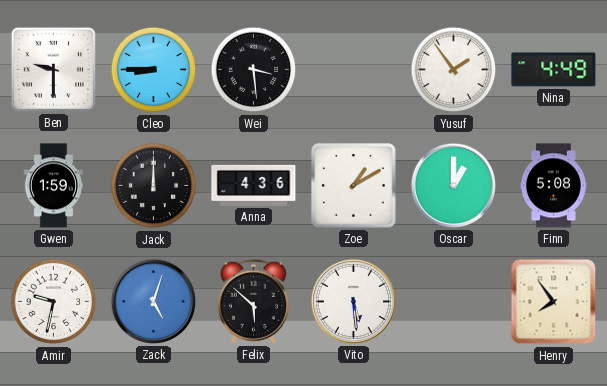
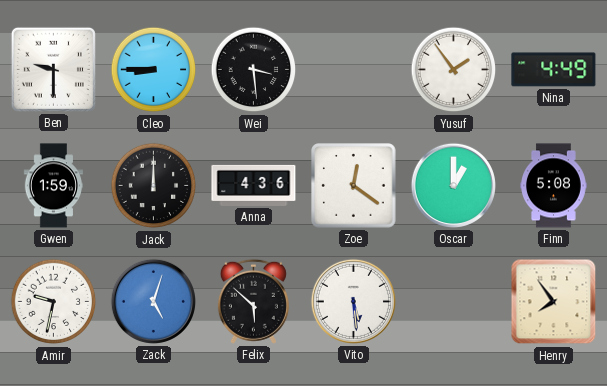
Zoe: 1:10 -> 12:21
